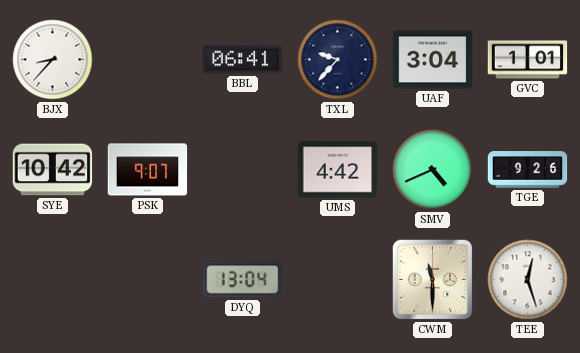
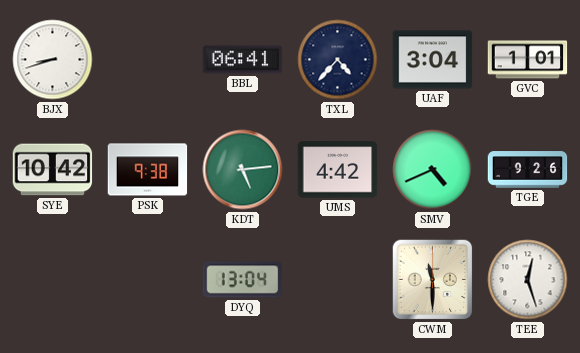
BJX: 8:37 -> 8:42
TXL: 9:37 -> 4:37
PSK: 9:07 -> 9:38
KDT: none -> 5:14
